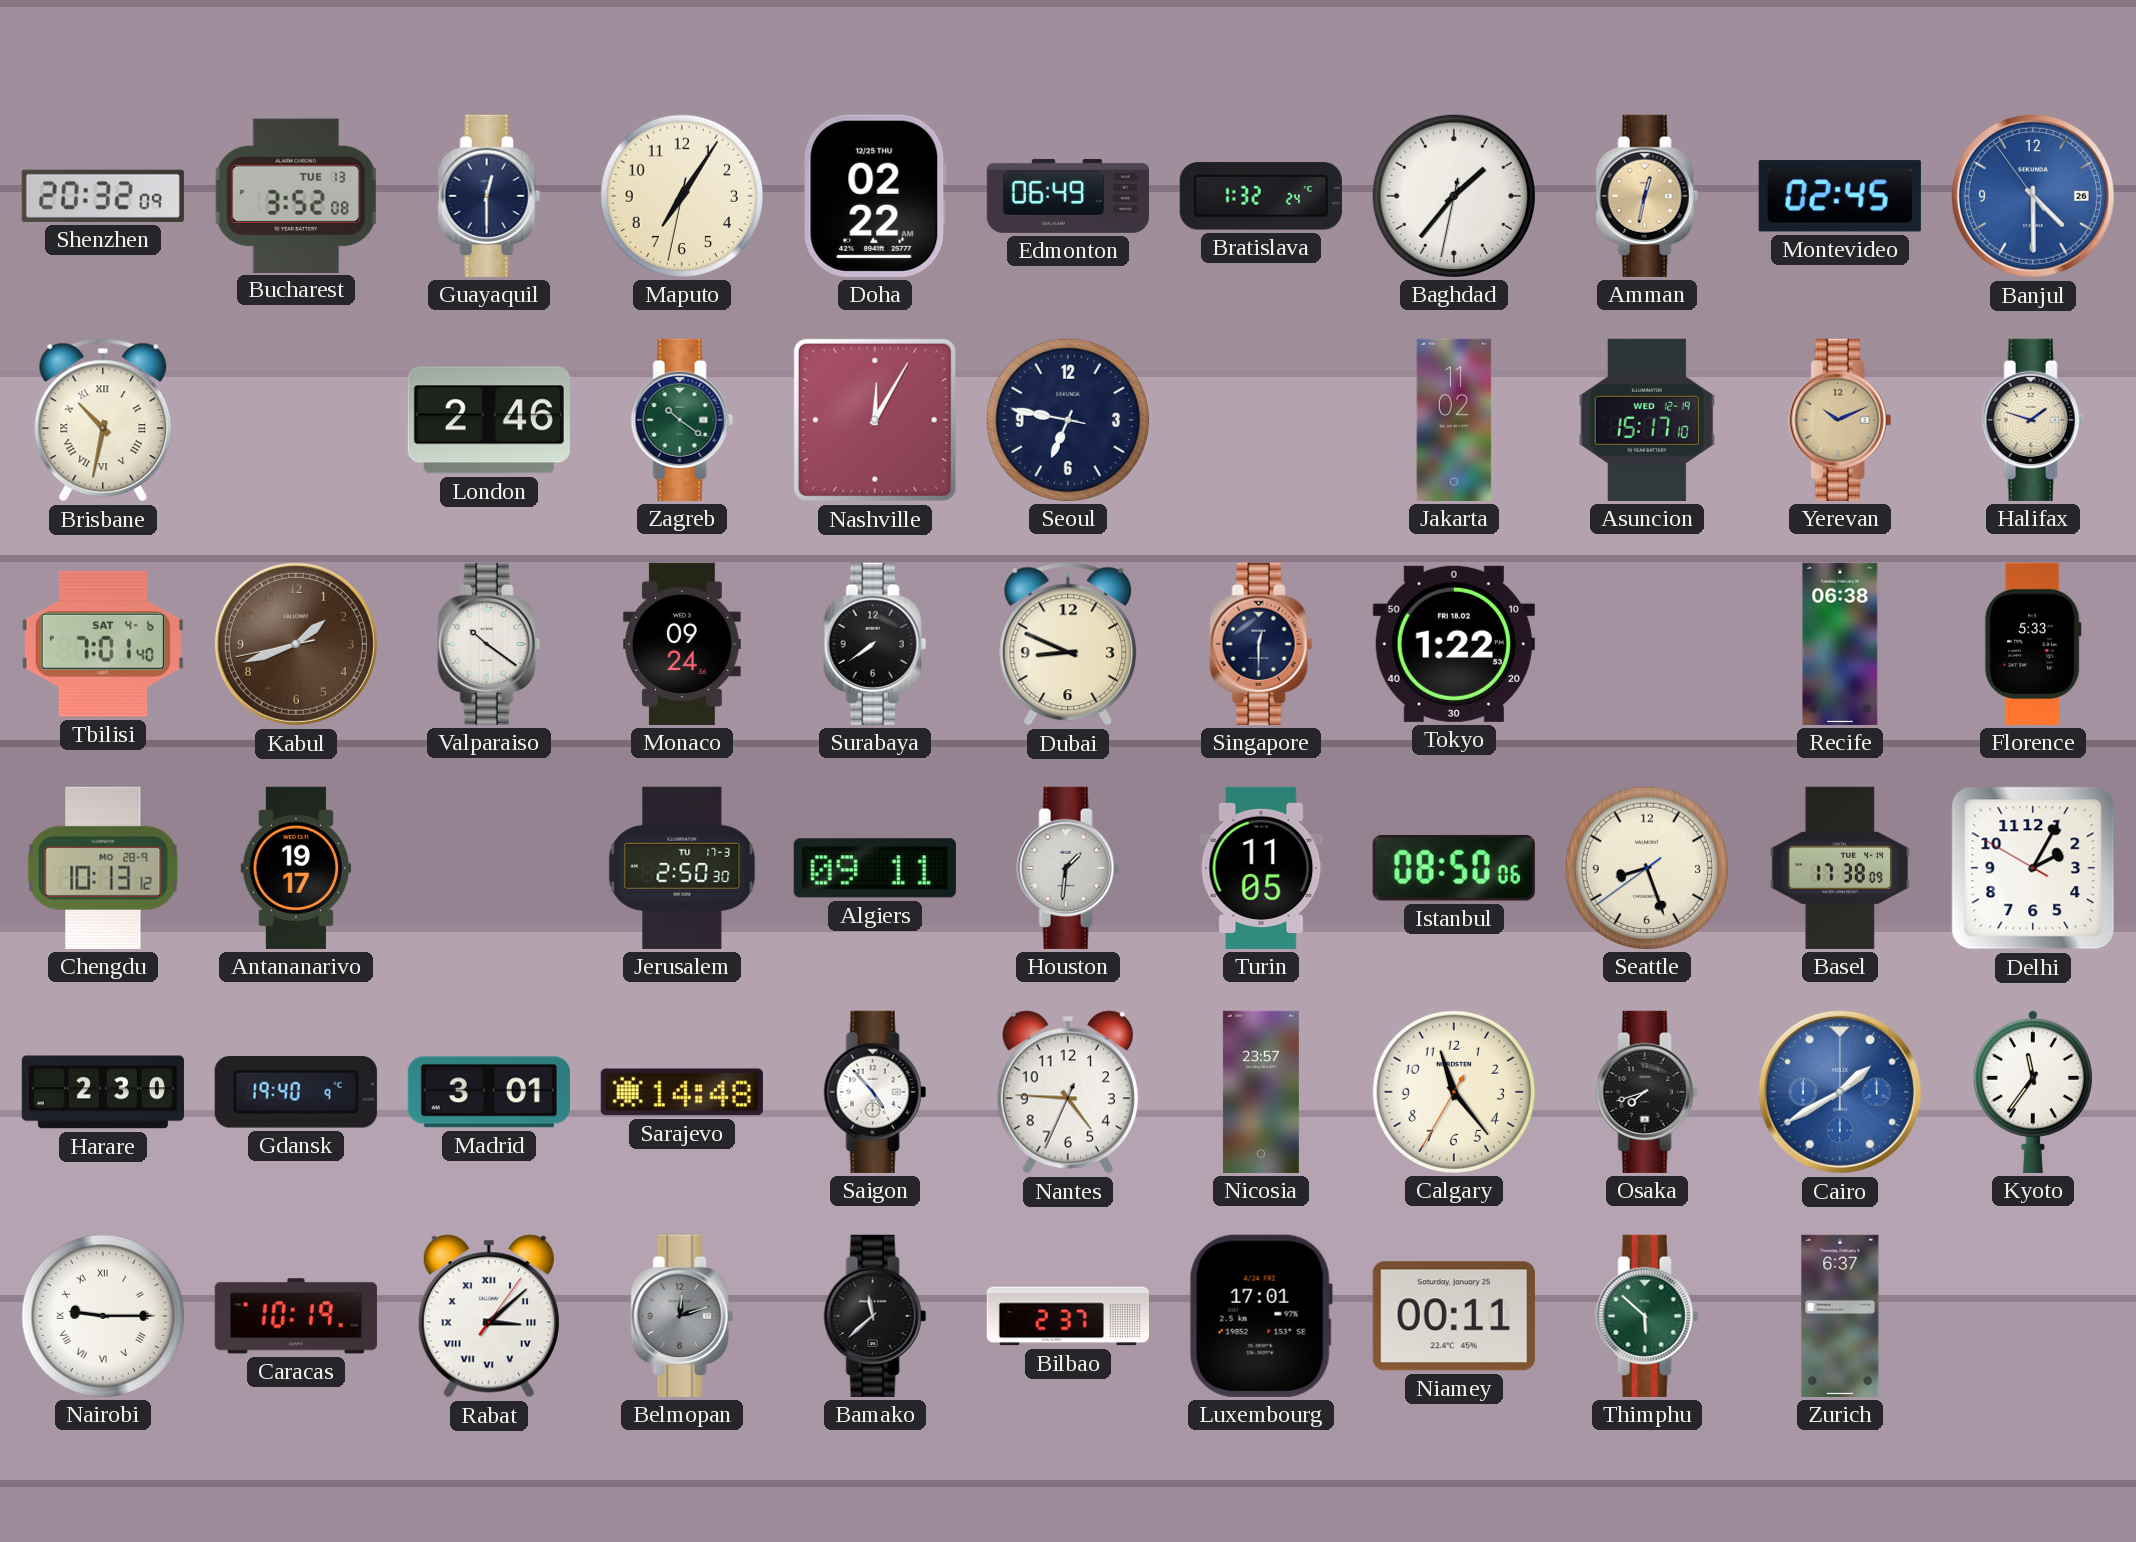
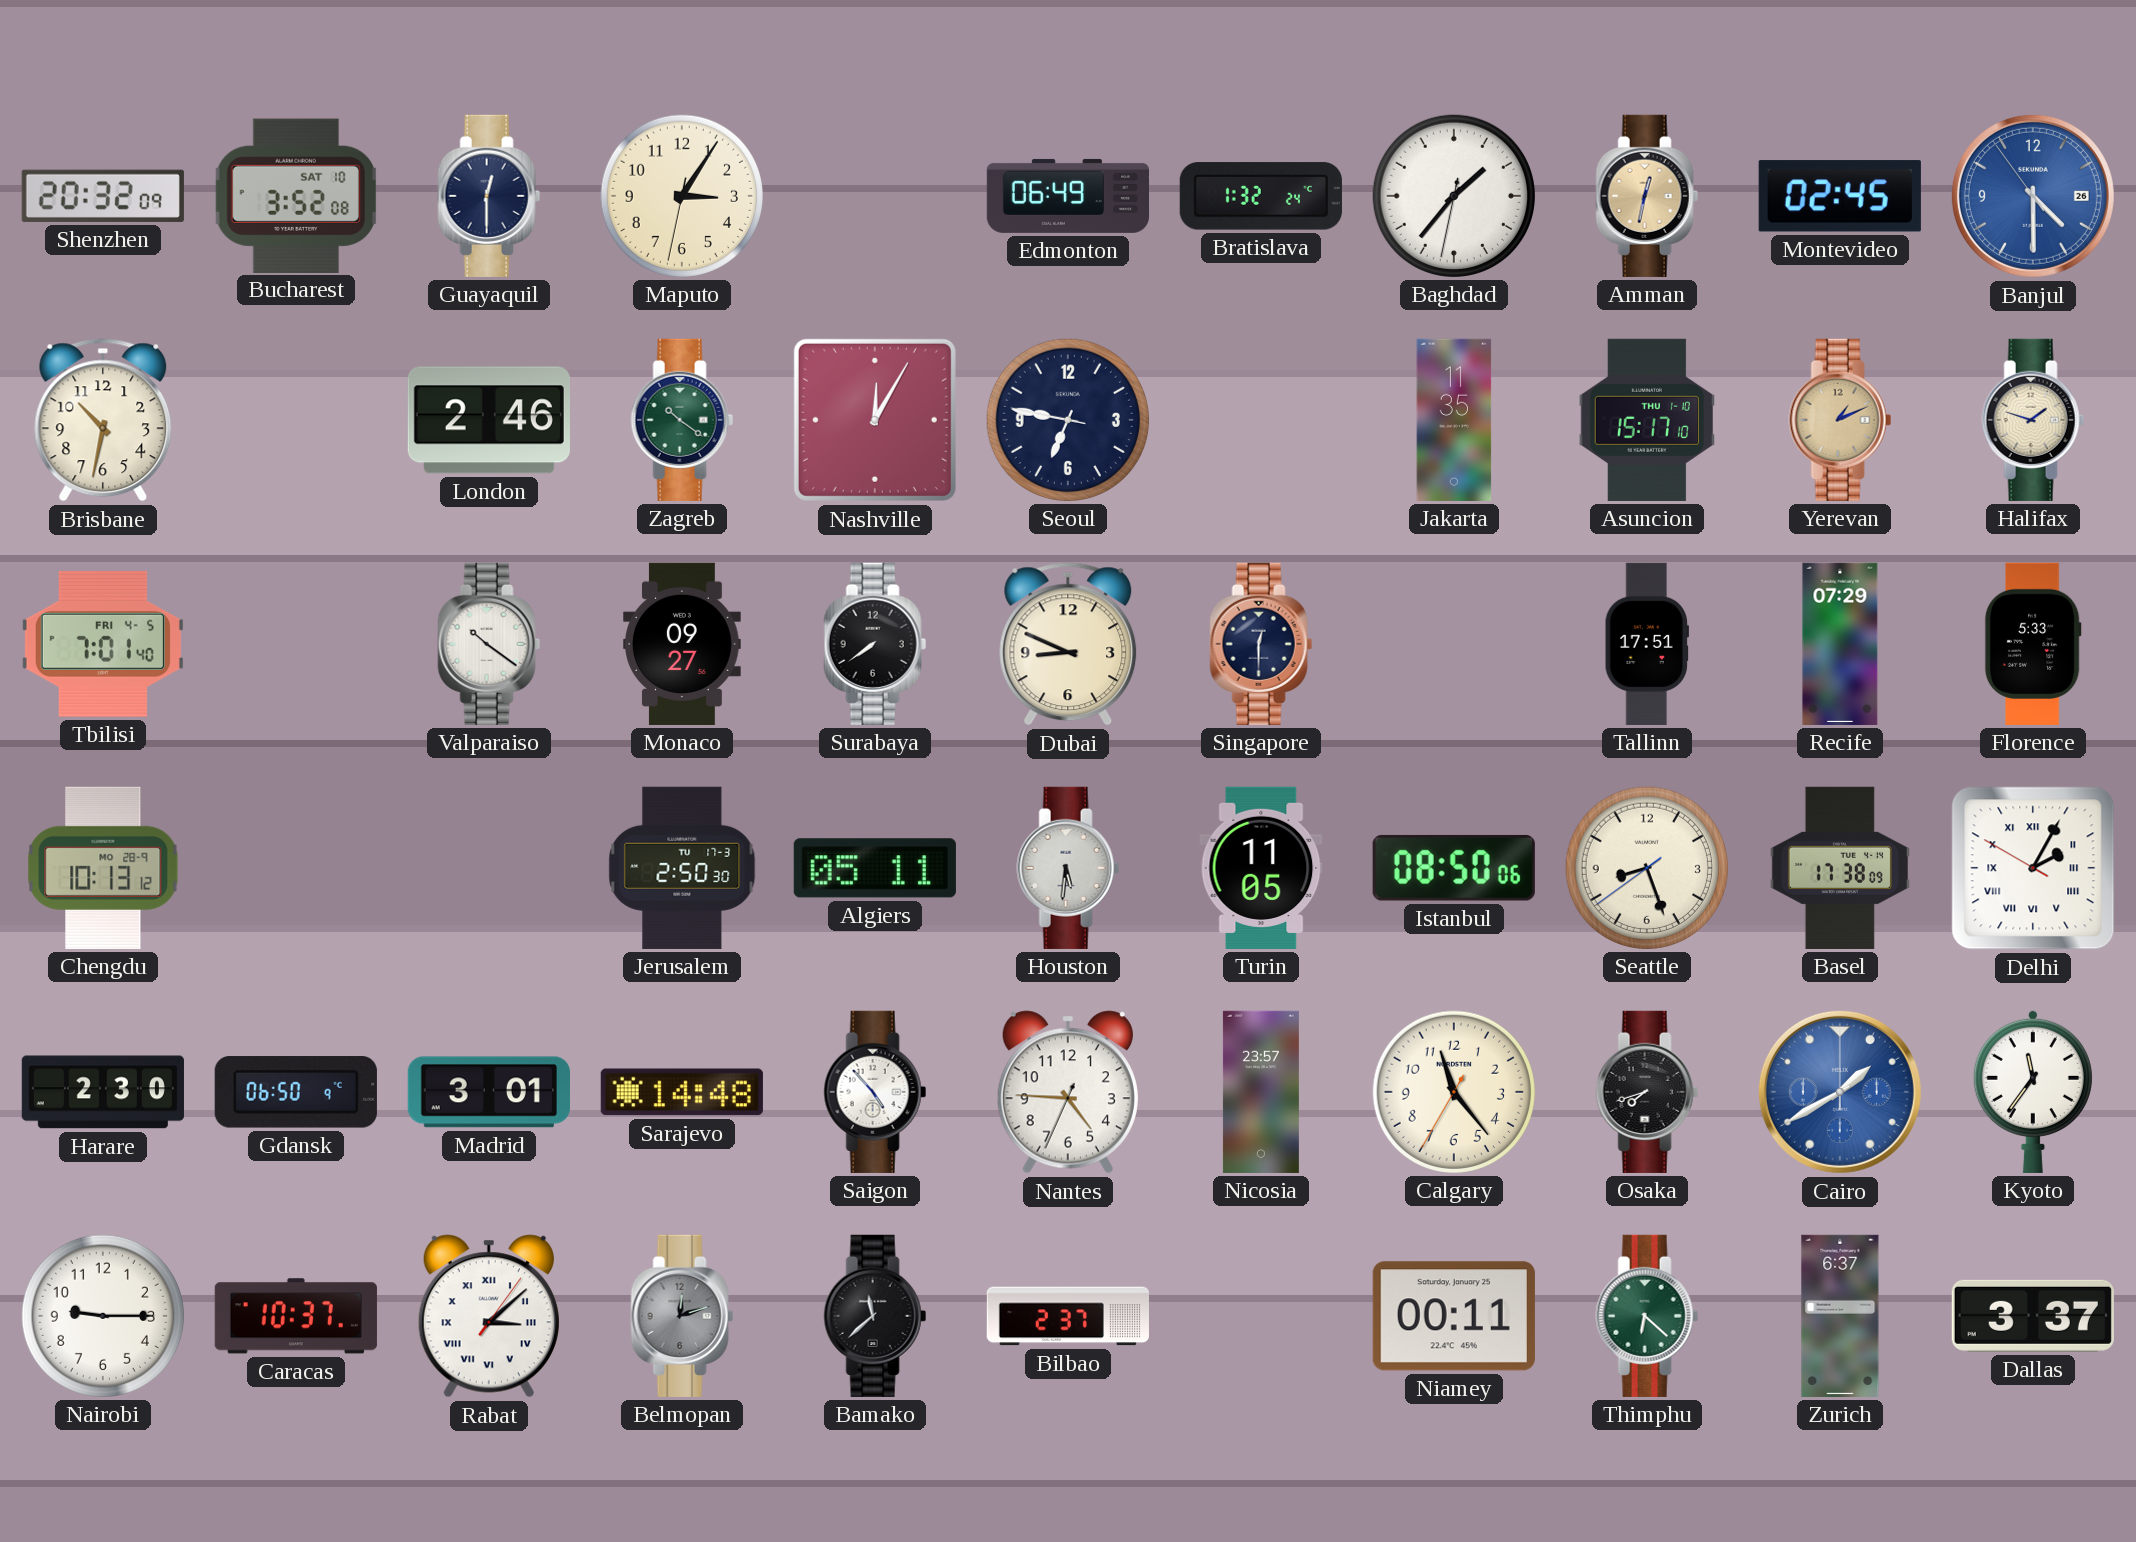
Bucharest date: TUE 13 -> SAT 10
Maputo: 7:05 -> 3:05
Doha: 02:22 -> none
Brisbane numerals: Roman -> Arabic
Jakarta: 11:02 -> 11:35
Asuncion date: WED 12-19 -> THU 1-10
Yerevan: 10:11 -> 1:11
Tbilisi date: SAT 4-6 -> FRI 4-5
Kabul: 1:41 -> none
Monaco: 09:24 -> 09:27
Tokyo: 1:22 -> none
Tallinn: none -> 17:51
Recife: 06:38 -> 07:29
Antananarivo: 19:17 -> none
Algiers: 09:11 -> 05:11
Houston: 1:31 -> 5:31
Delhi numerals: Arabic -> Roman
Gdansk: 19:40 -> 06:50
Nairobi numerals: Roman -> Arabic
Caracas: 10:19 -> 10:37
Luxembourg: 17:01 -> none
Thimphu: 5:52 -> 6:22
Dallas: none -> 3:37
